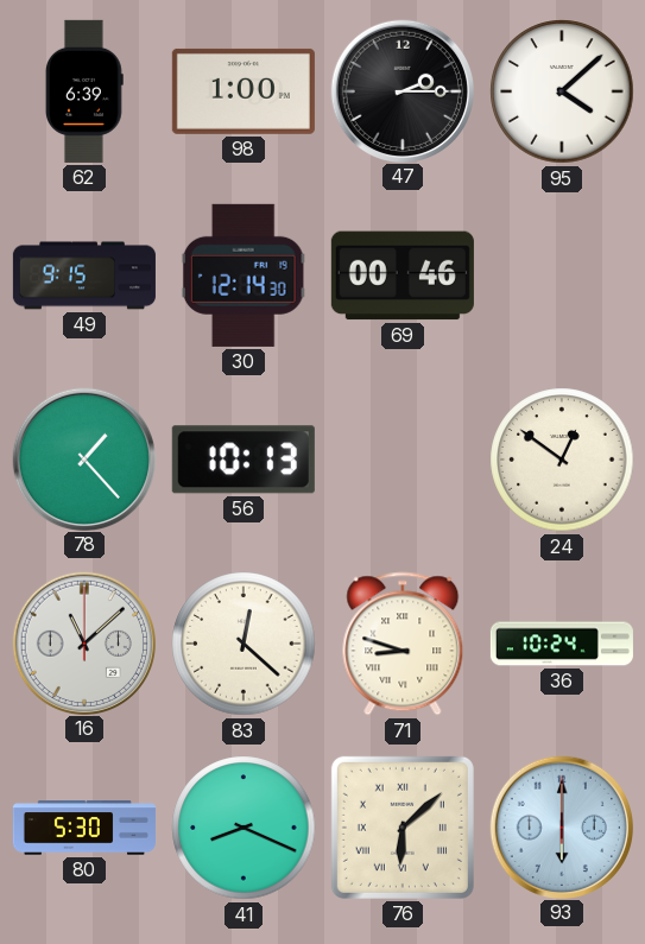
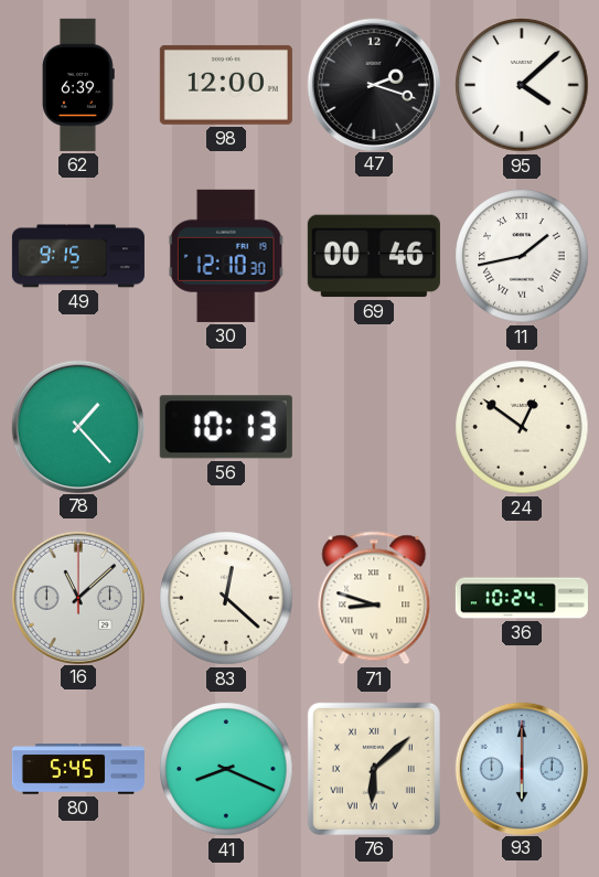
98: 1:00 -> 12:00
47: 2:15 -> 2:18
30: 12:14 -> 12:10
11: none -> 1:43
80: 5:30 -> 5:45
